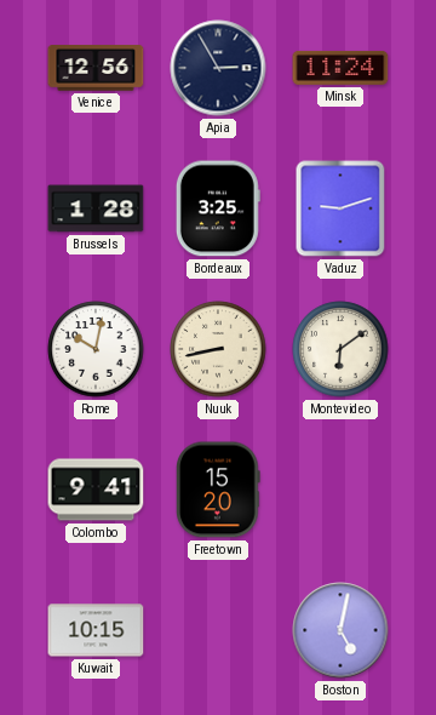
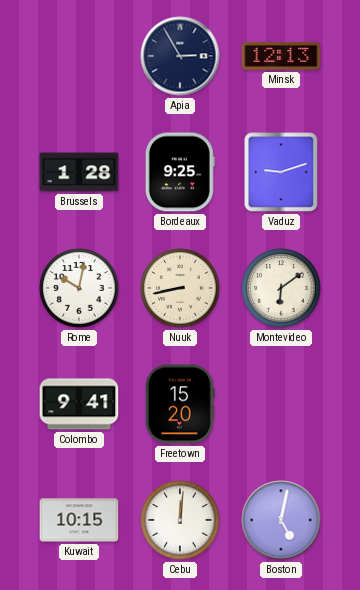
Venice: 12:56 -> none
Minsk: 11:24 -> 12:13
Bordeaux: 3:25 -> 9:25
Cebu: none -> 12:01
